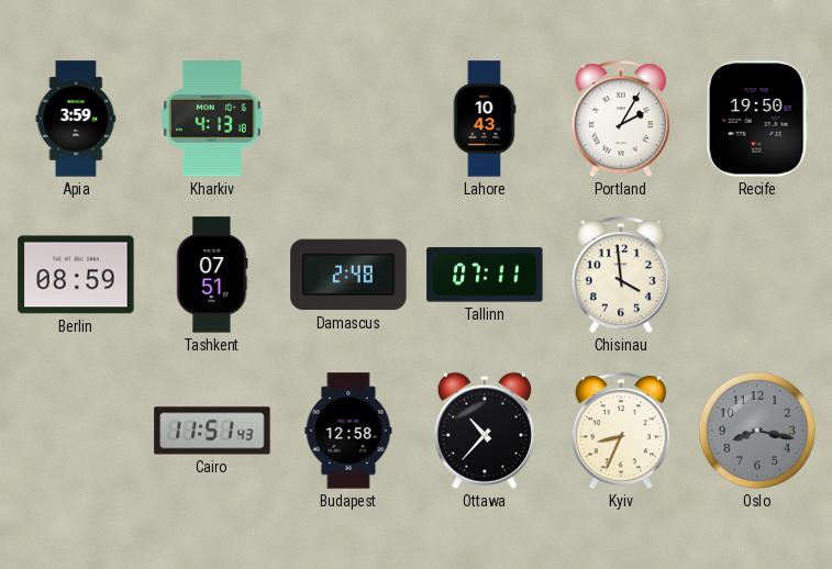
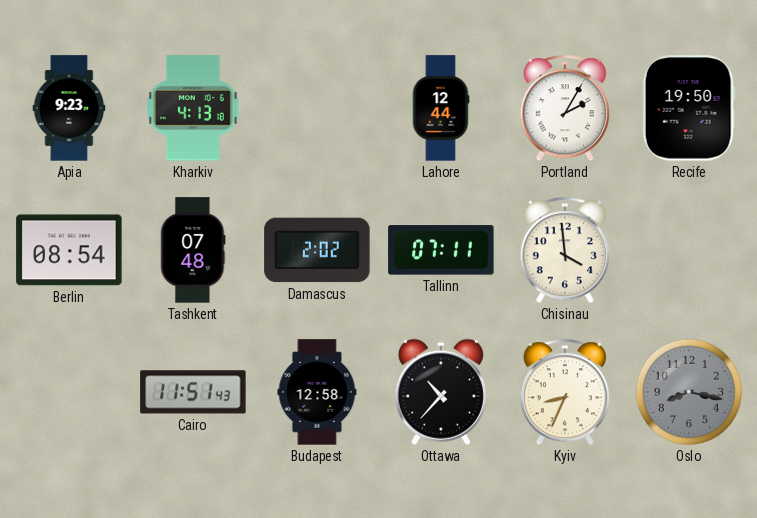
Apia: 3:59 -> 9:23
Lahore: 10:43 -> 12:44
Berlin: 08:59 -> 08:54
Tashkent: 07:51 -> 07:48
Damascus: 2:48 -> 2:02
